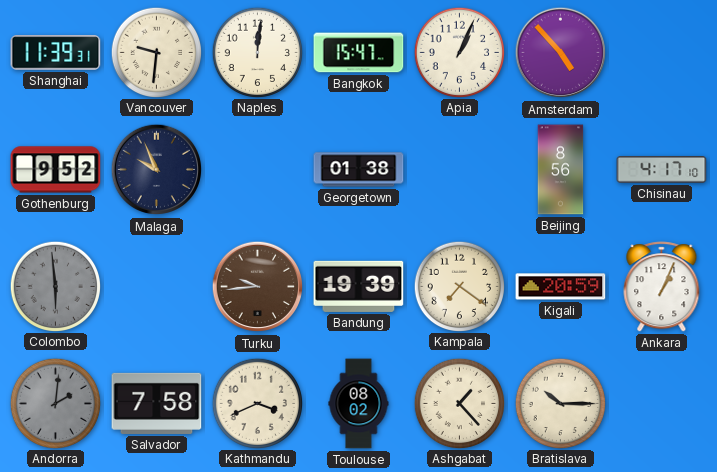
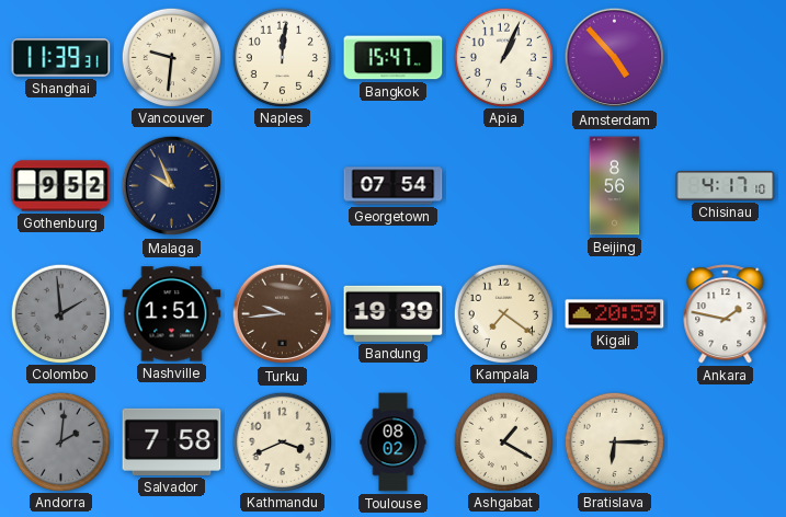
Georgetown: 01:38 -> 07:54
Colombo: 5:59 -> 1:59
Nashville: none -> 1:51
Ankara: 1:04 -> 1:47
Ashgabat: 1:23 -> 1:20
Bratislava: 10:15 -> 6:15
